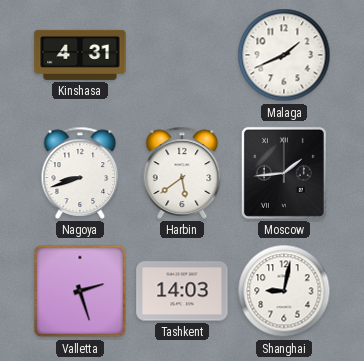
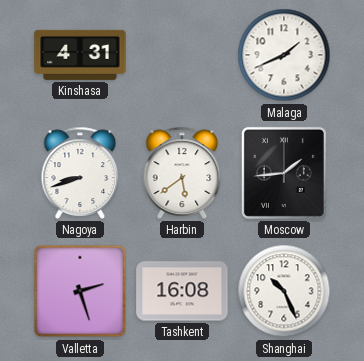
Tashkent: 14:03 -> 16:08
Shanghai: 9:02 -> 10:26
